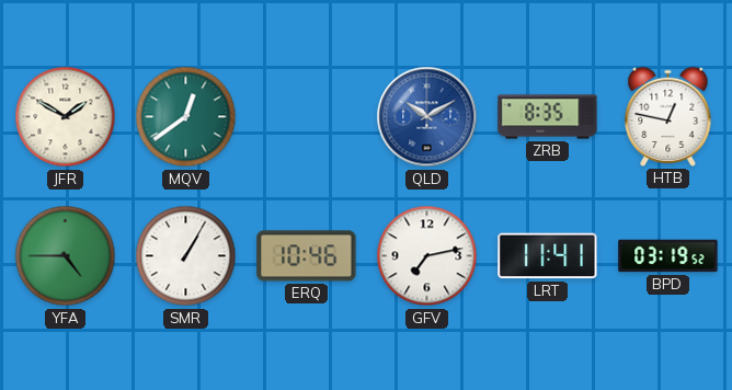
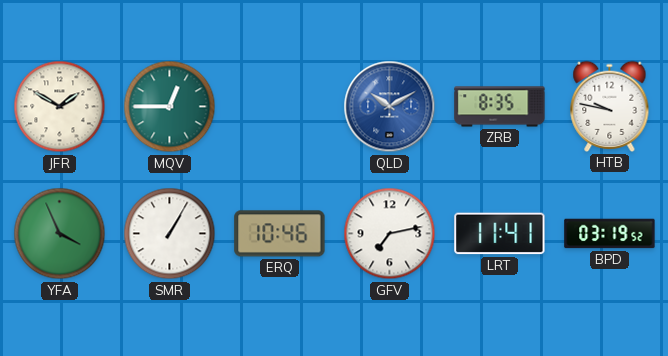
MQV: 12:39 -> 12:45
HTB: 12:47 -> 9:47
YFA: 4:45 -> 3:56
